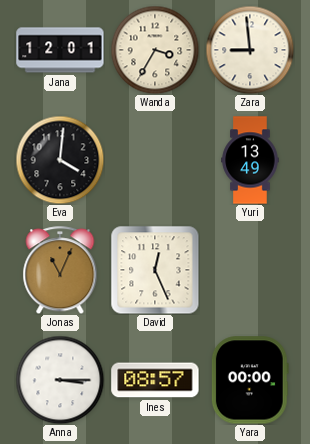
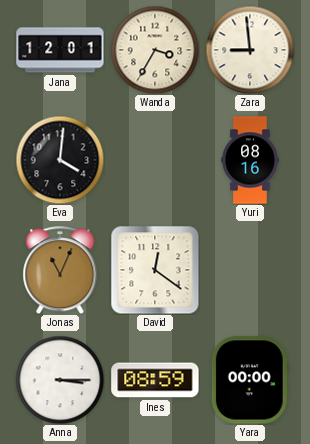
Yuri: 13:49 -> 08:16
David: 12:26 -> 12:21
Ines: 08:57 -> 08:59
